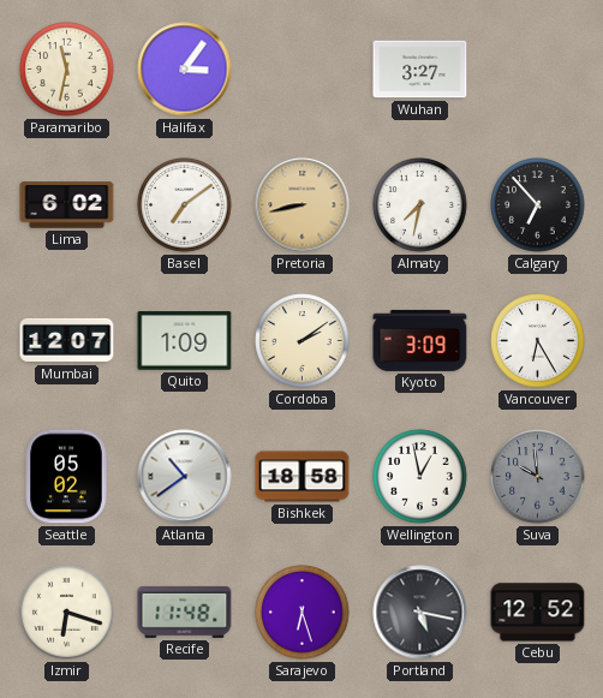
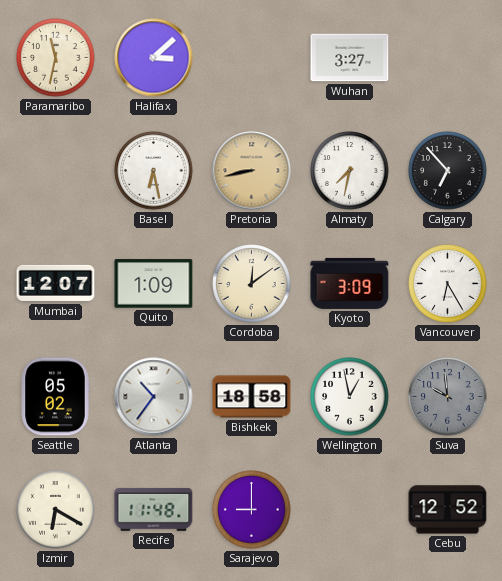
Halifax: 3:06 -> 3:08
Lima: 6:02 -> none
Basel: 7:09 -> 6:28
Cordoba: 2:09 -> 12:09
Atlanta: 10:39 -> 10:36
Izmir: 6:18 -> 6:20
Sarajevo: 6:27 -> 9:00
Portland: 5:17 -> none
